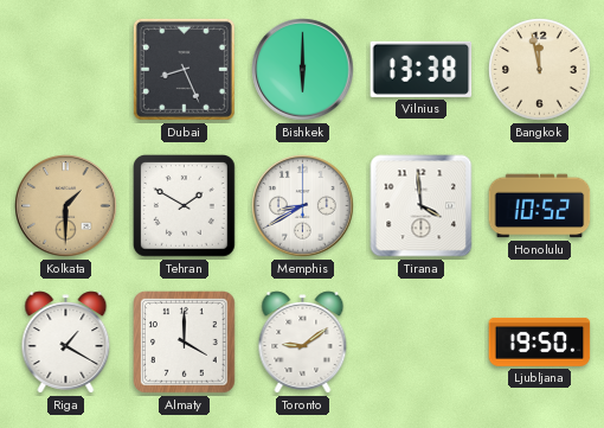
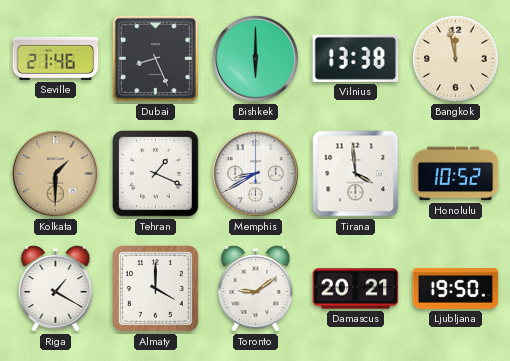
Seville: none -> 21:46
Tehran: 1:50 -> 1:19
Damascus: none -> 20:21
